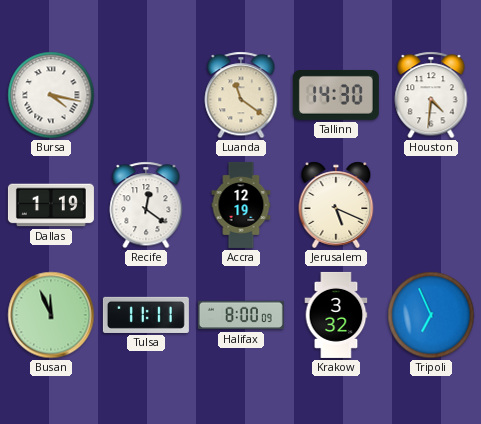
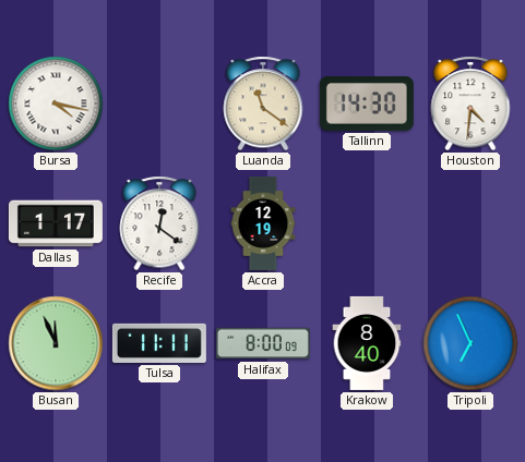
Dallas: 1:19 -> 1:17
Jerusalem: 5:19 -> none
Krakow: 3:32 -> 8:40
